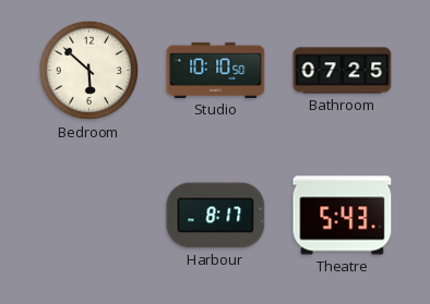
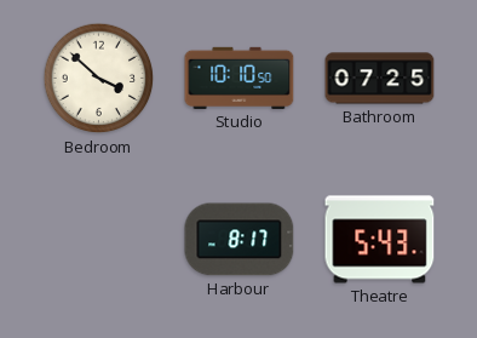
Bedroom: 5:52 -> 3:52
